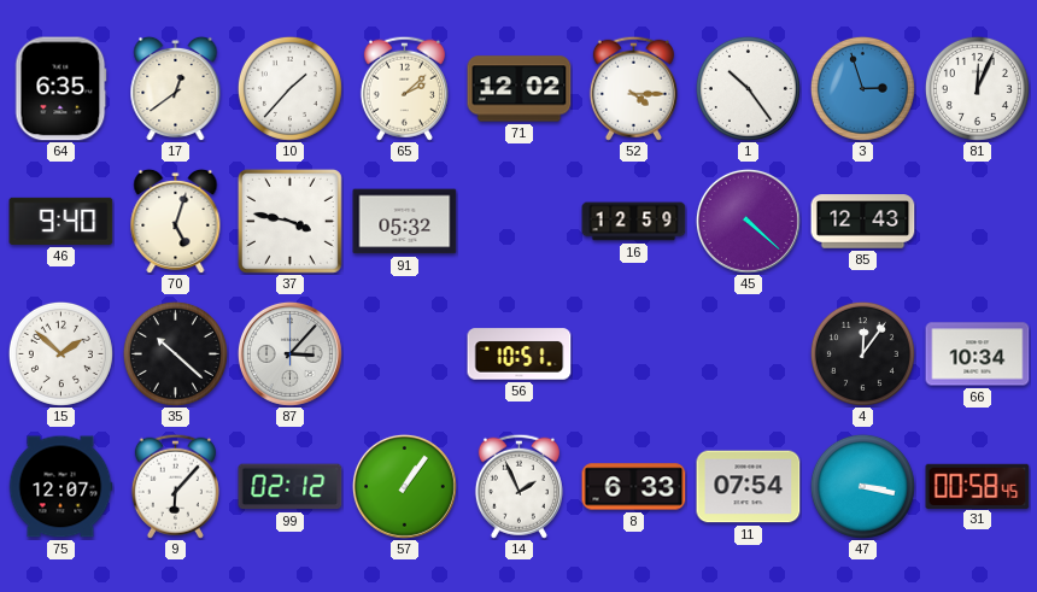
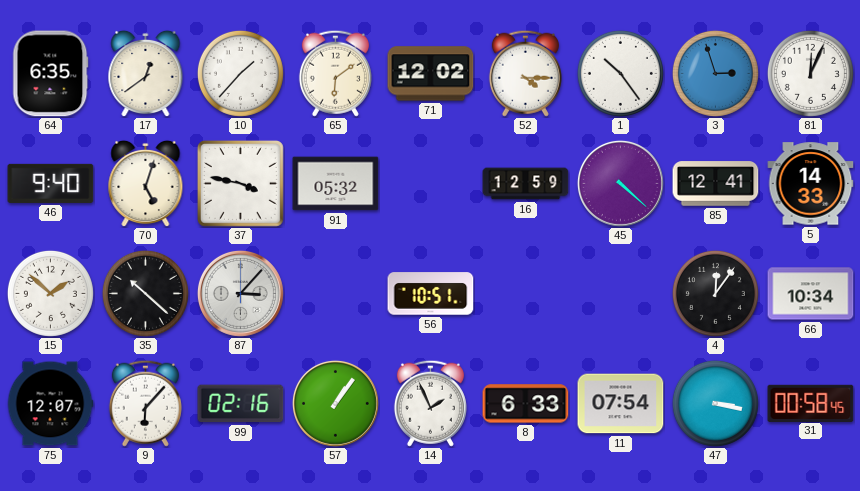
65: 2:08 -> 6:09
85: 12:43 -> 12:41
5: none -> 14:33
99: 02:12 -> 02:16
